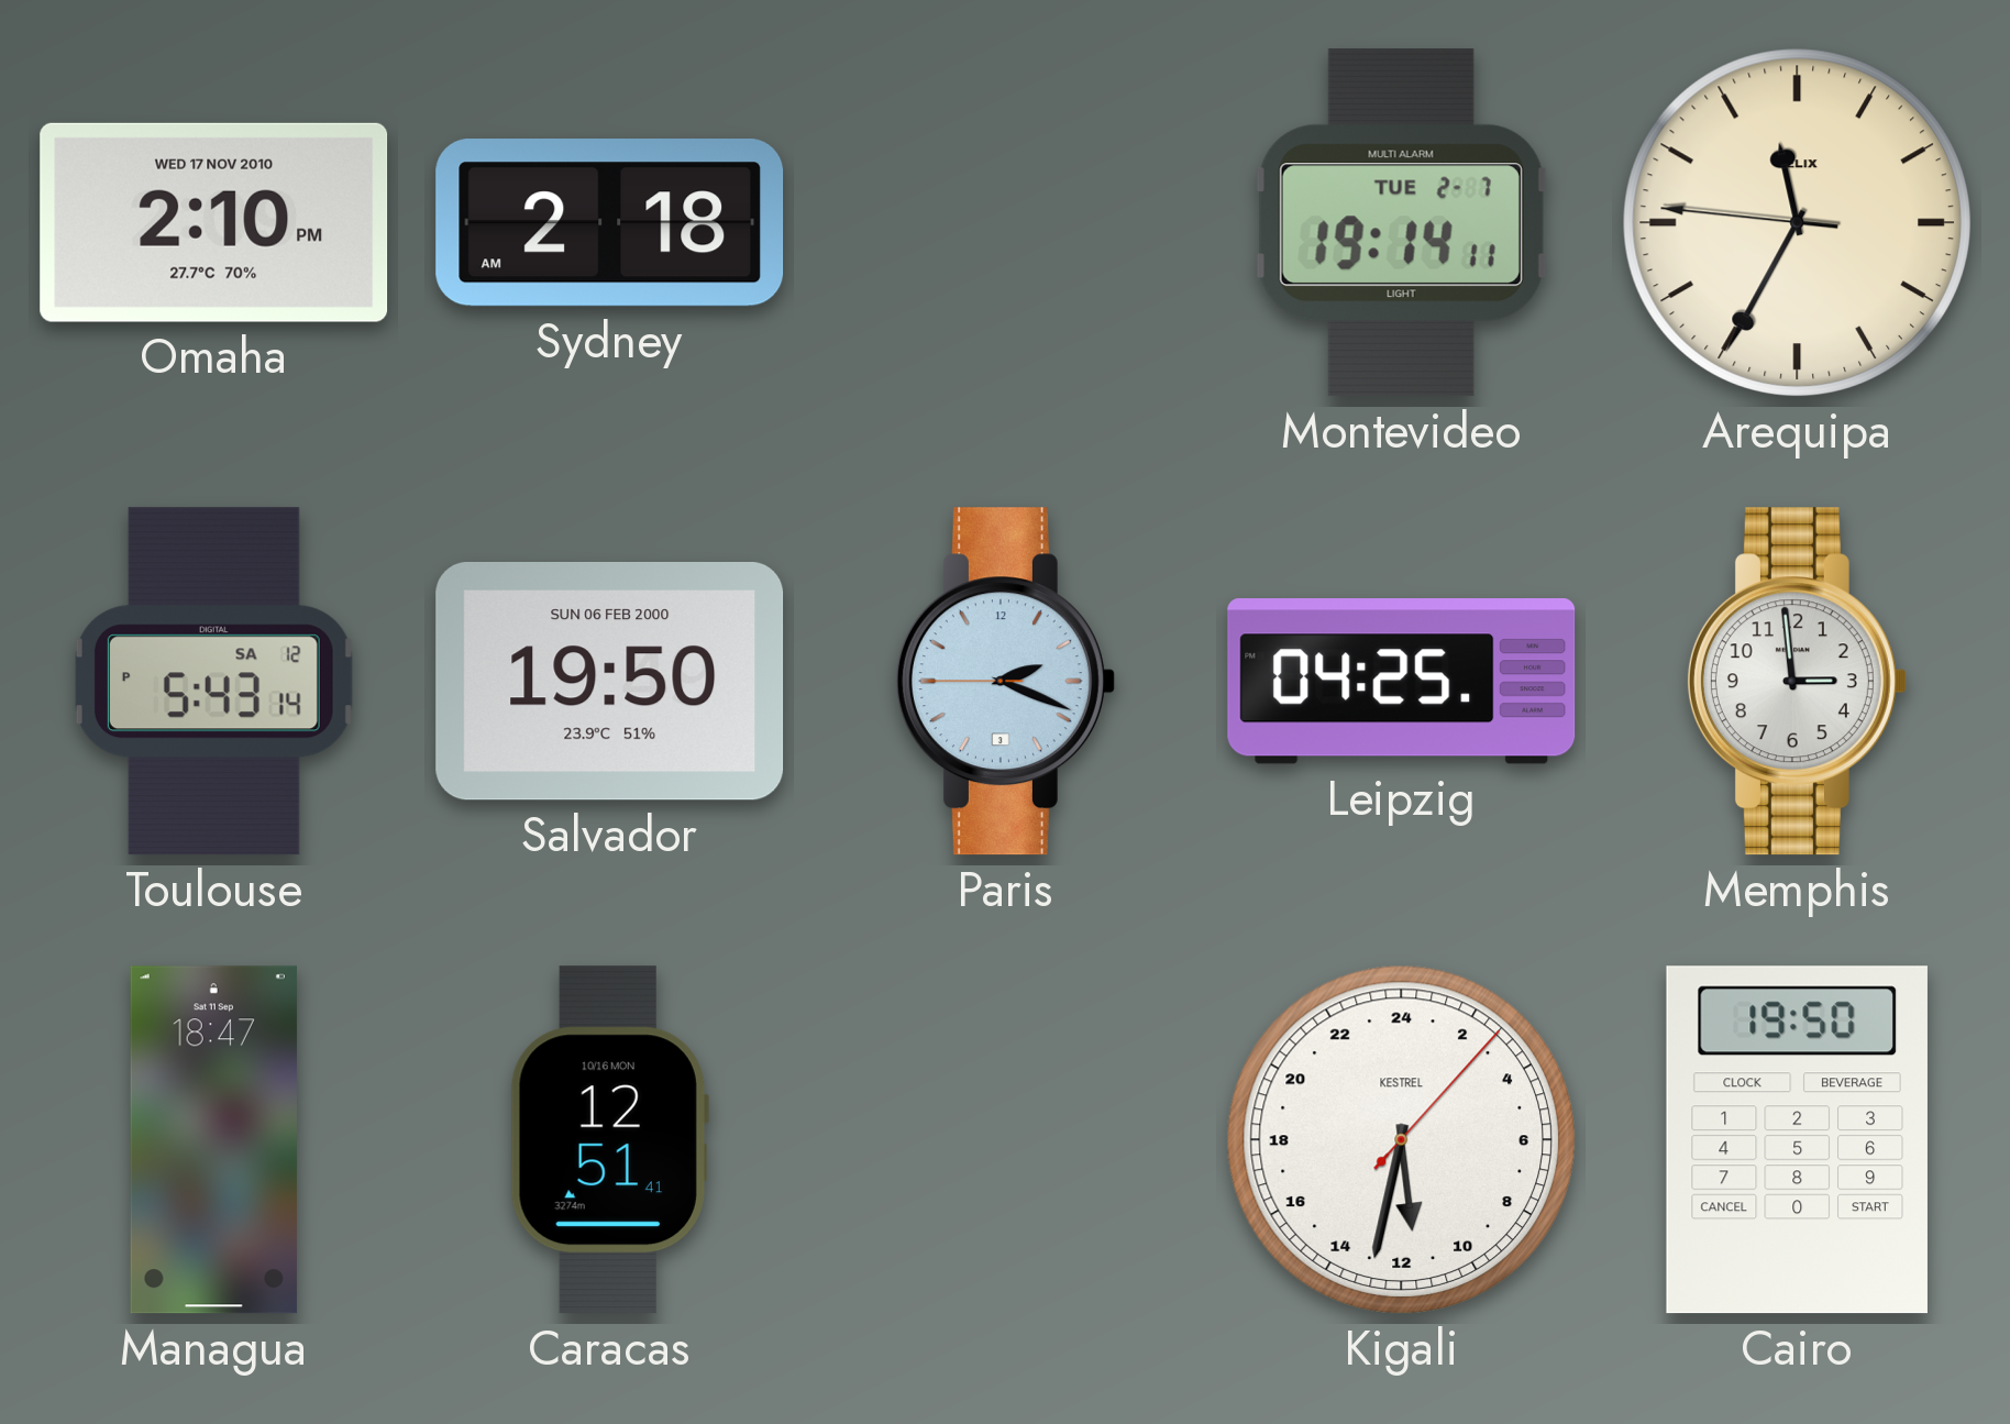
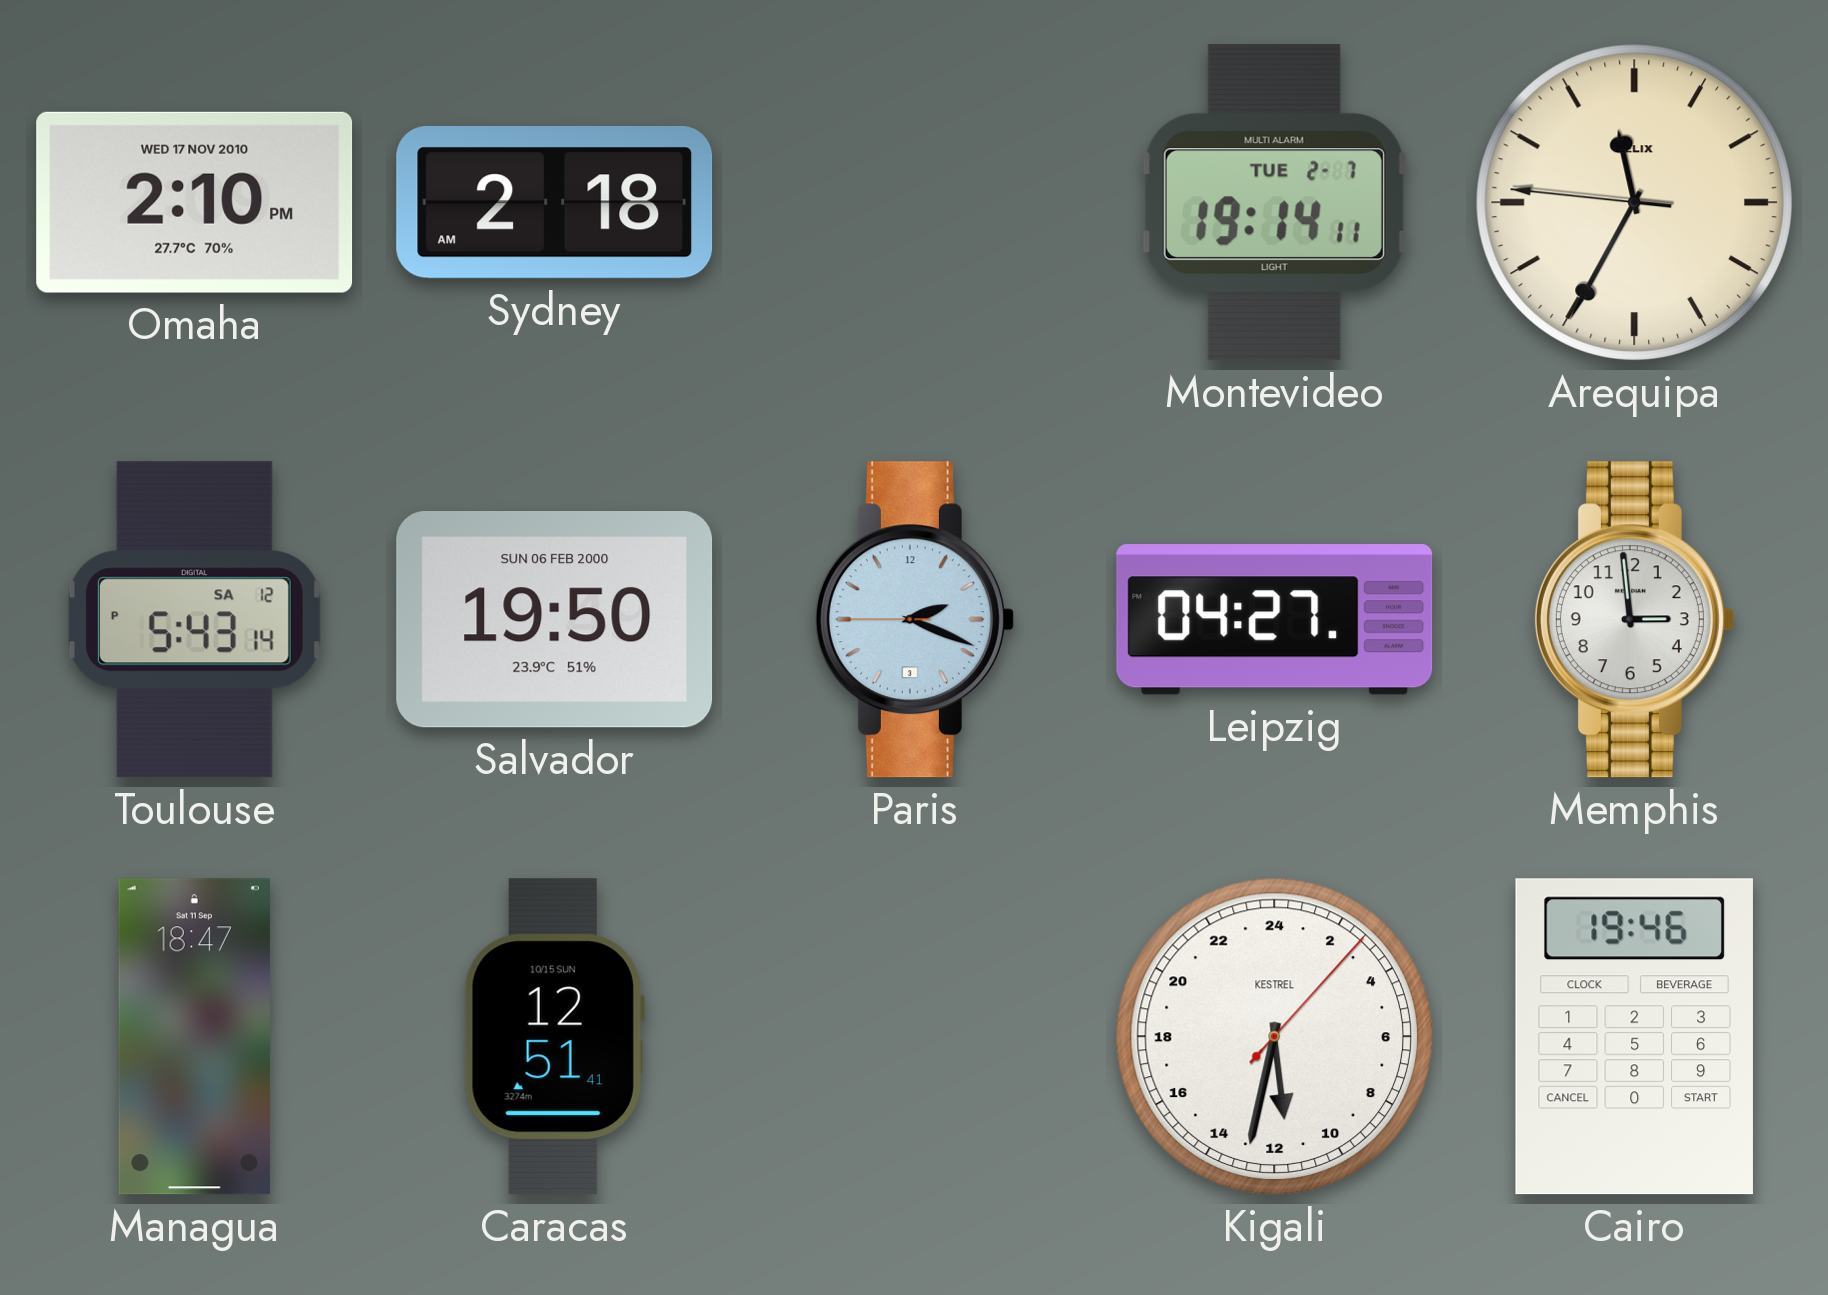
Leipzig: 04:25 -> 04:27
Caracas date: 10/16 MON -> 10/15 SUN
Cairo: 19:50 -> 19:46
